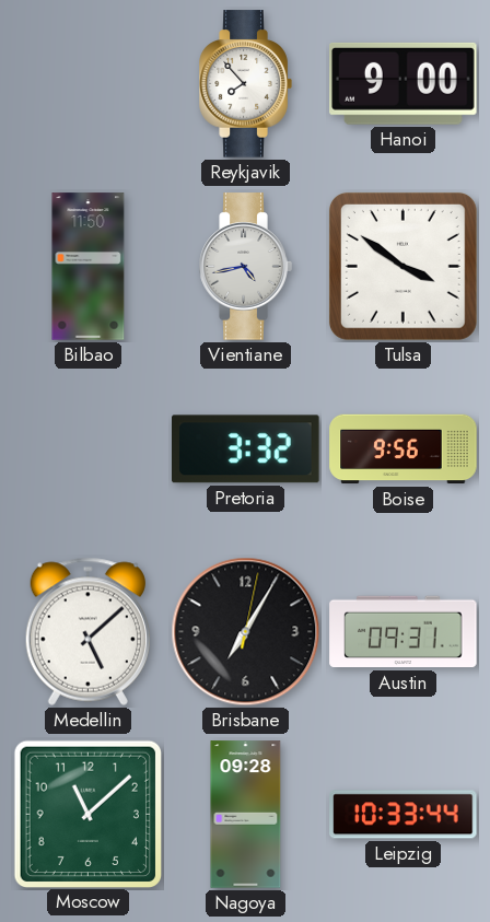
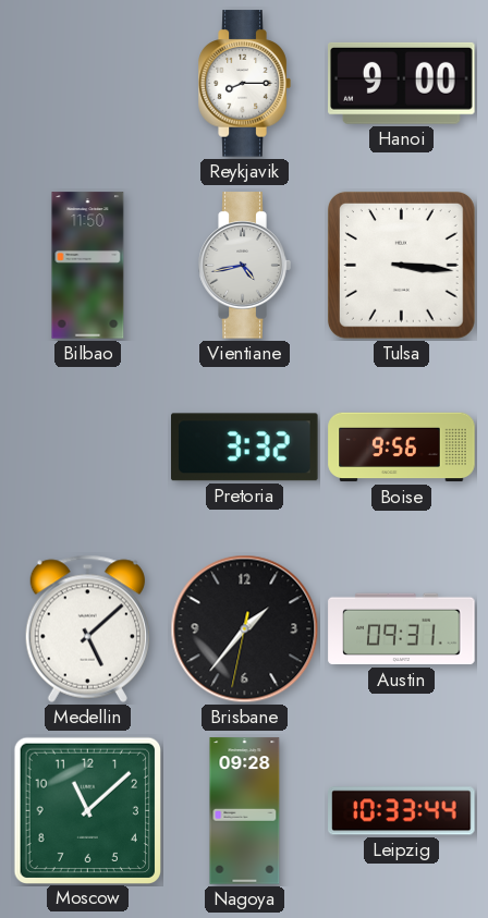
Reykjavik: 7:53 -> 8:15
Tulsa: 3:51 -> 3:16
Brisbane: 7:05 -> 1:36
